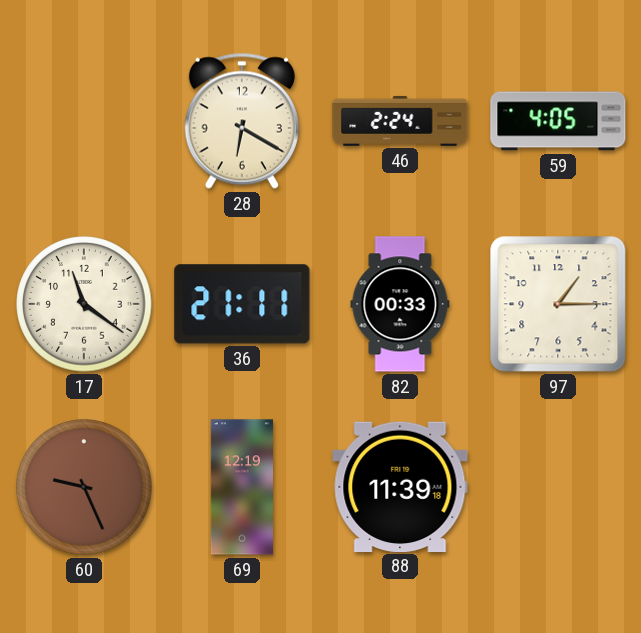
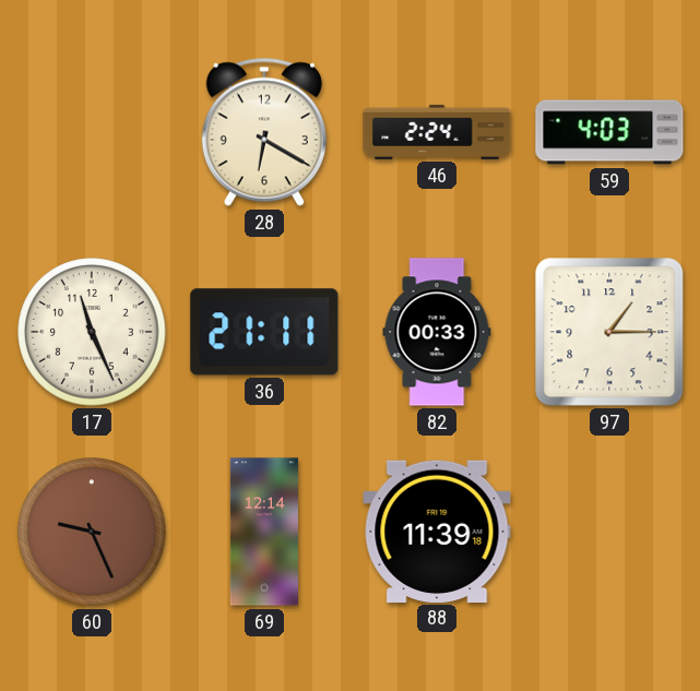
59: 4:05 -> 4:03
17: 11:21 -> 11:26
69: 12:19 -> 12:14
